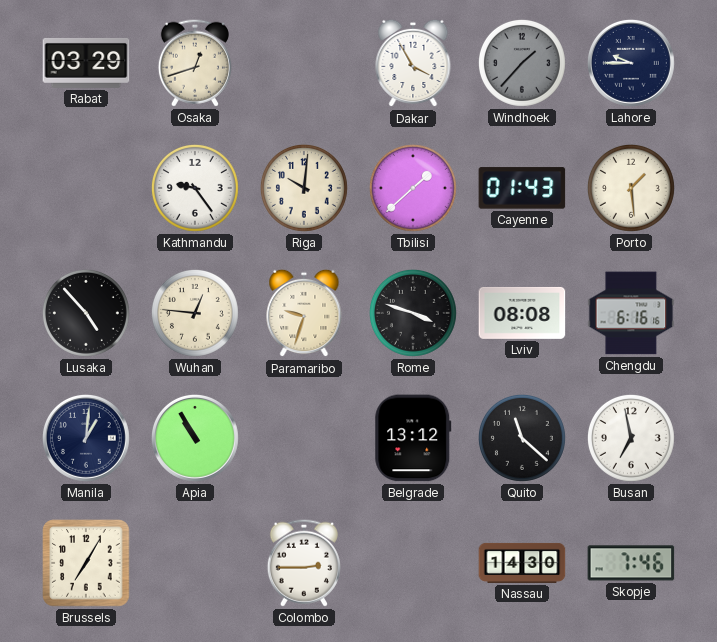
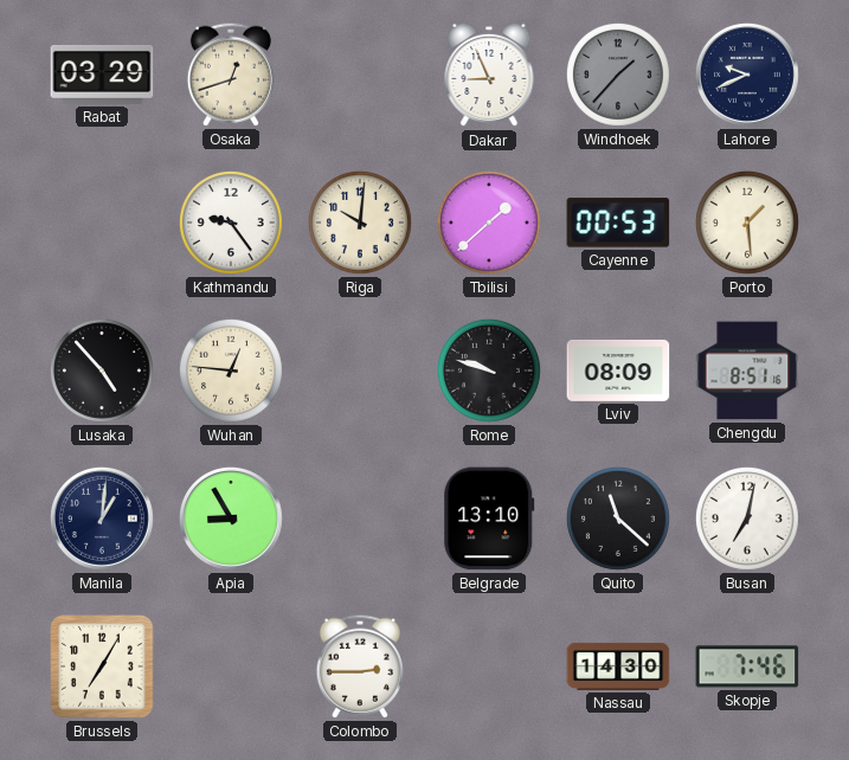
Dakar: 3:55 -> 8:56
Lahore: 9:45 -> 9:41
Cayenne: 01:43 -> 00:53
Paramaribo: 9:33 -> none
Rome: 3:48 -> 9:48
Lviv: 08:08 -> 08:09
Chengdu: 6:16 -> 8:51
Apia: 10:55 -> 8:55
Belgrade: 13:12 -> 13:10
Busan: 6:58 -> 7:02
